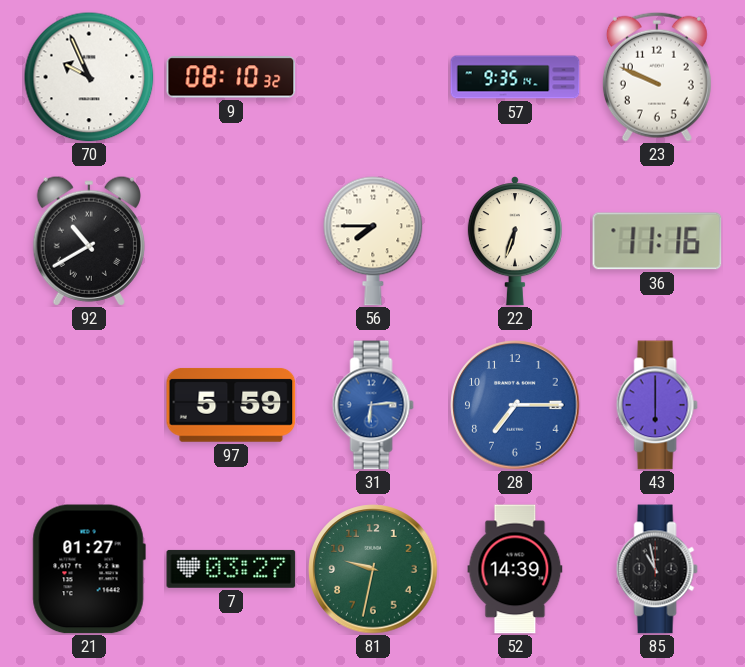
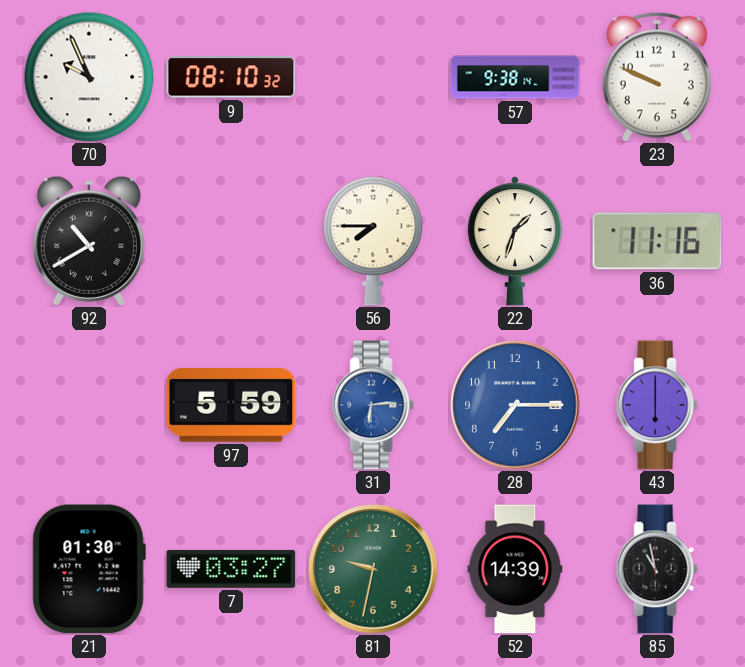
57: 9:35 -> 9:38
22: 6:33 -> 1:33
21: 01:27 -> 01:30
